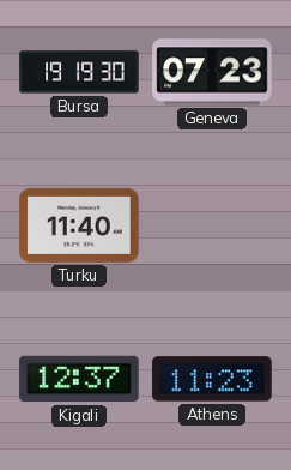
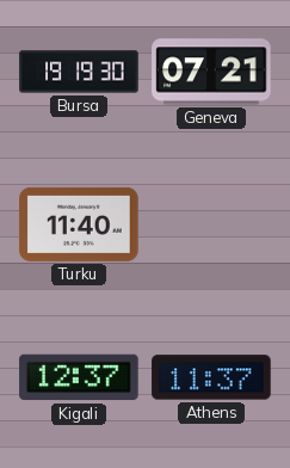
Geneva: 07:23 -> 07:21
Athens: 11:23 -> 11:37
